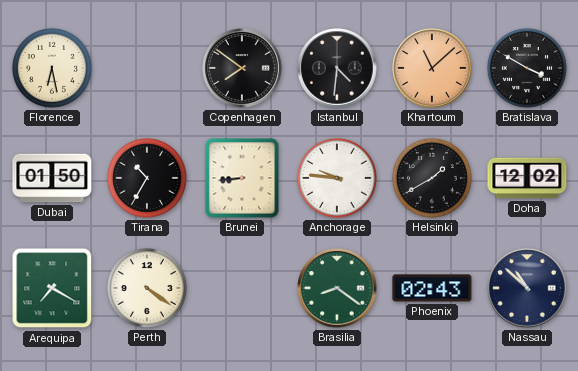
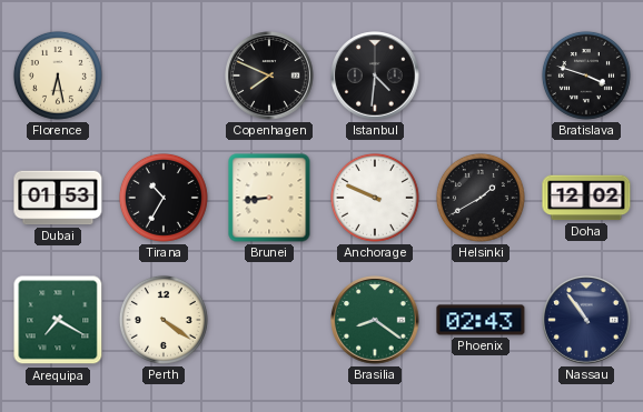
Copenhagen: 7:51 -> 7:49
Khartoum: 11:08 -> none
Bratislava: 3:50 -> 3:48
Dubai: 01:50 -> 01:53
Anchorage: 9:46 -> 9:49
Nassau: 10:52 -> 10:54
